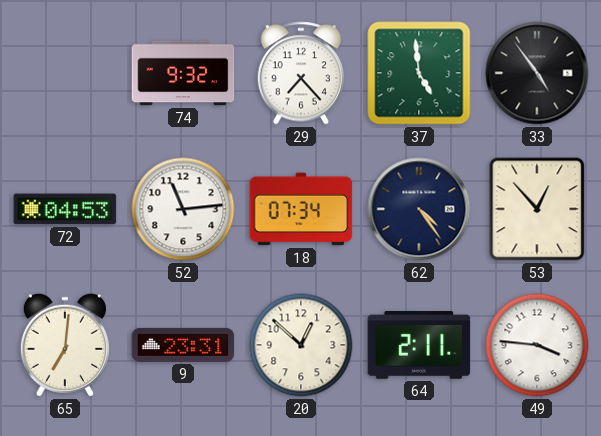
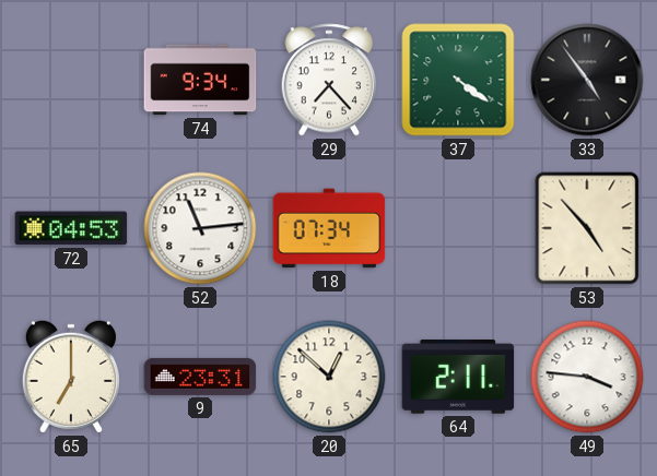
74: 9:32 -> 9:34
37: 4:59 -> 4:21
62: 4:24 -> none
53: 12:53 -> 4:53
65: 7:01 -> 7:00
